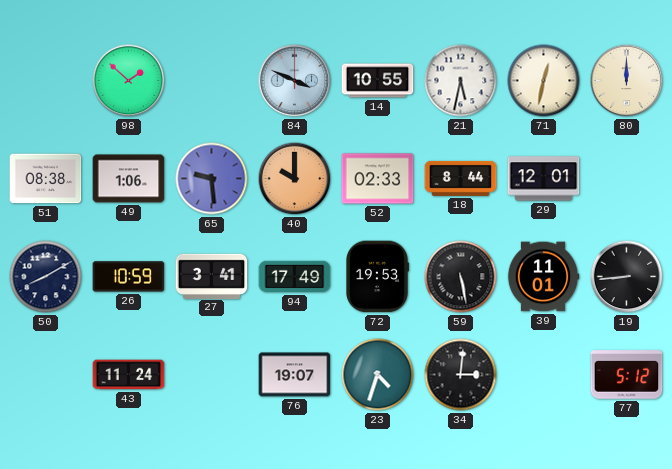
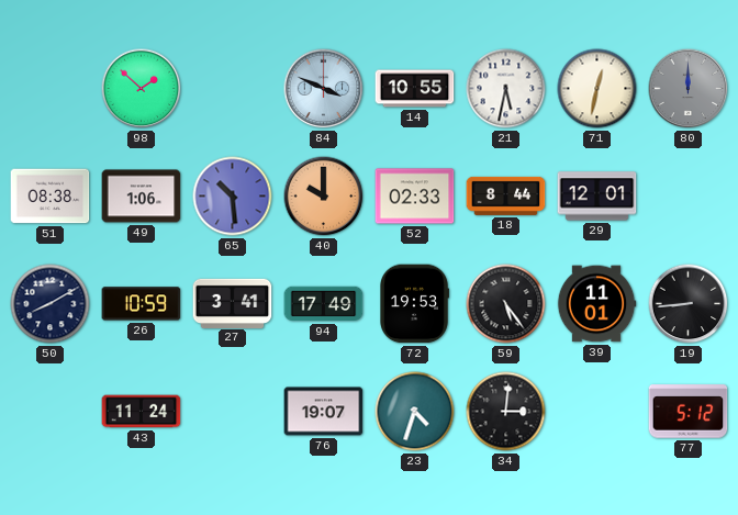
80 dial: cream -> grey
65: 9:29 -> 10:29
59: 5:28 -> 5:24
